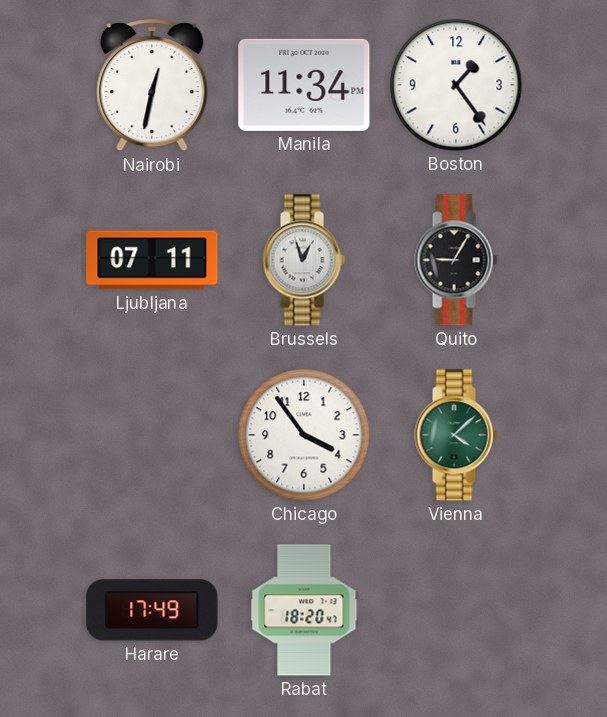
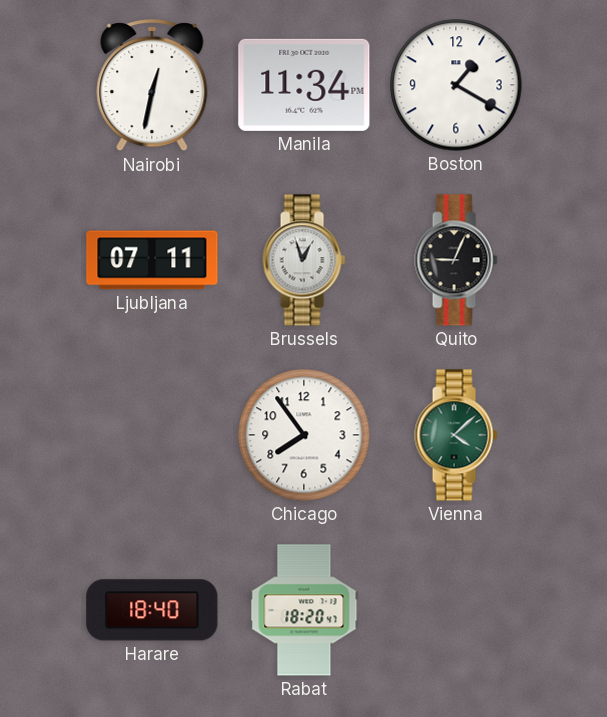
Boston: 1:24 -> 1:20
Quito: 9:05 -> 9:04
Chicago: 3:54 -> 7:54
Harare: 17:49 -> 18:40
